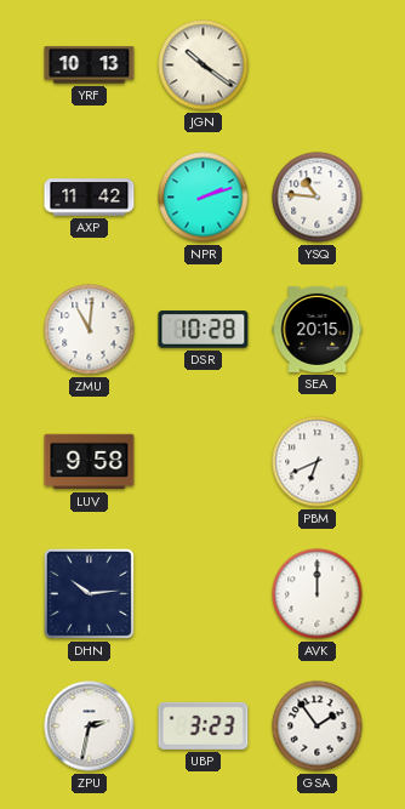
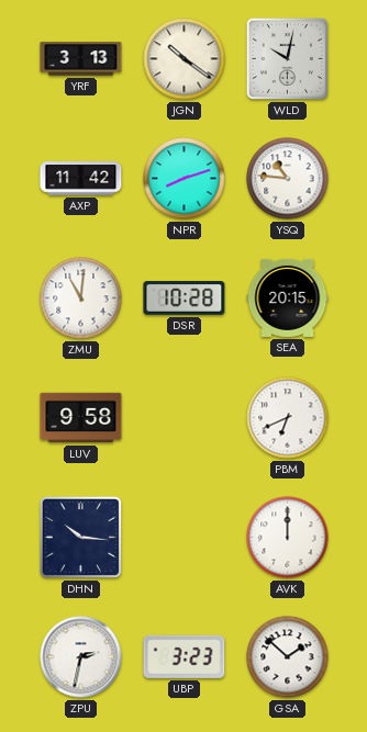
YRF: 10:13 -> 3:13
WLD: none -> 10:02
NPR: 2:12 -> 8:12
DHN: 10:14 -> 10:16
GSA: 1:54 -> 1:52
